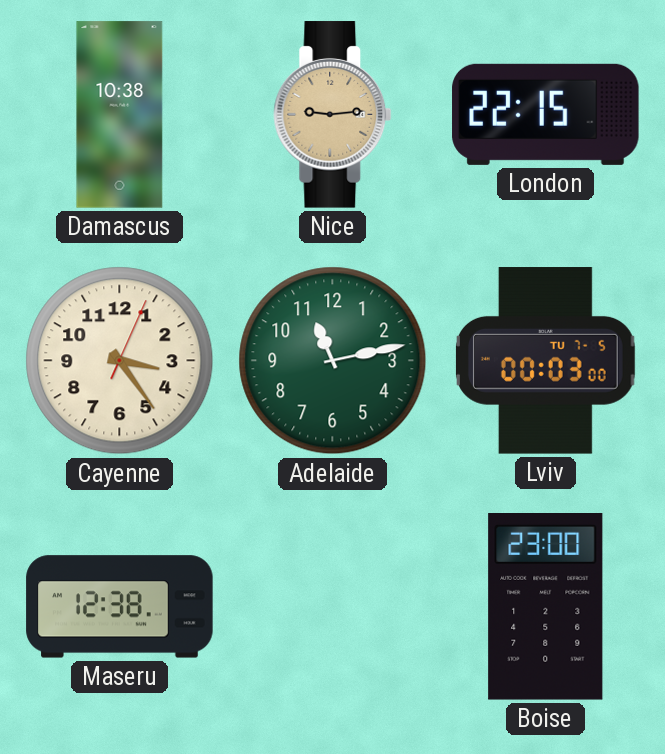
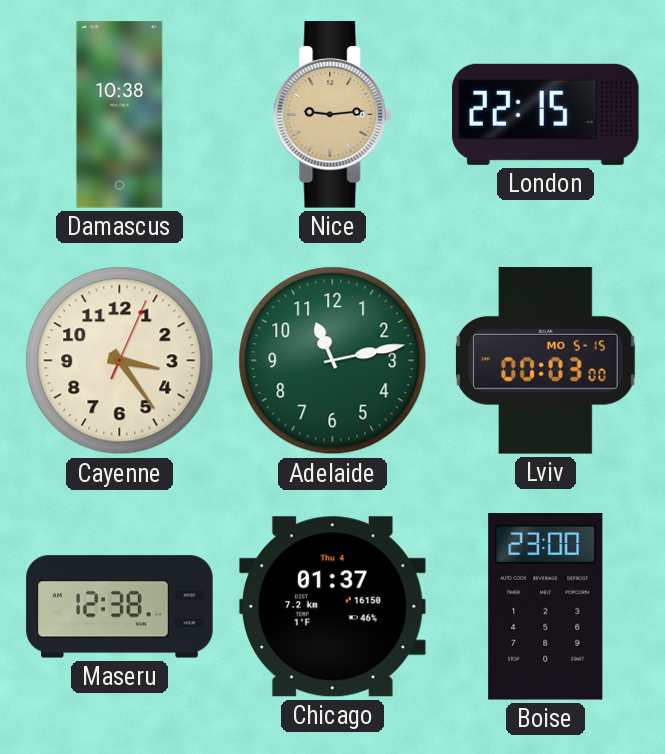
Lviv date: TU 7-5 -> MO 5-15
Chicago: none -> 01:37
